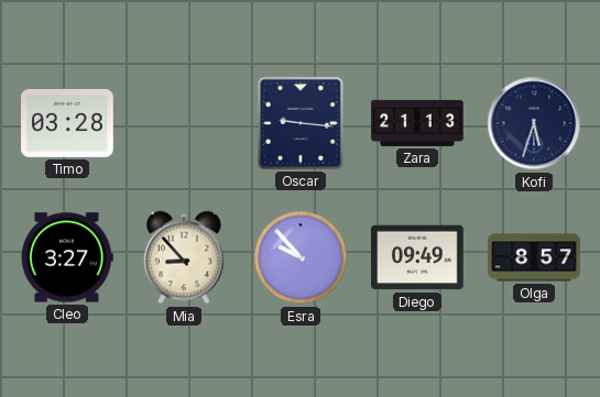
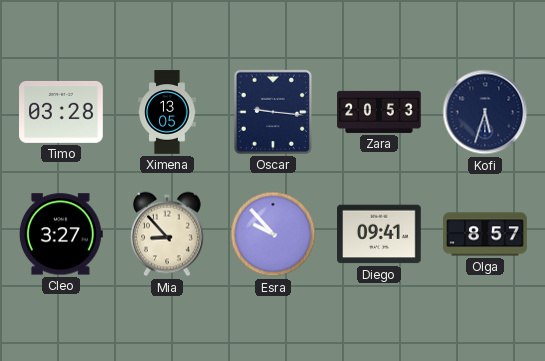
Ximena: none -> 13:05
Zara: 21:13 -> 20:53
Diego: 09:49 -> 09:41
